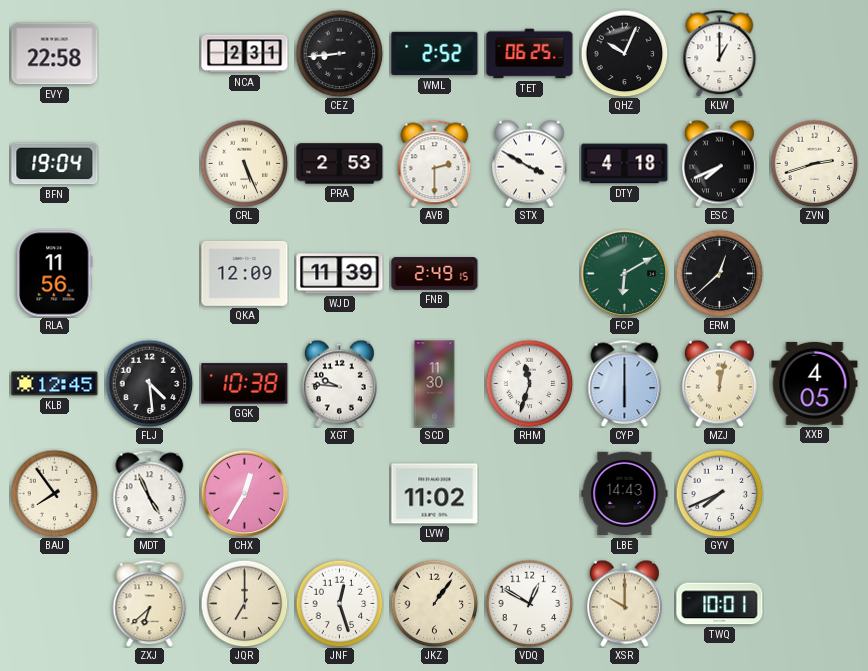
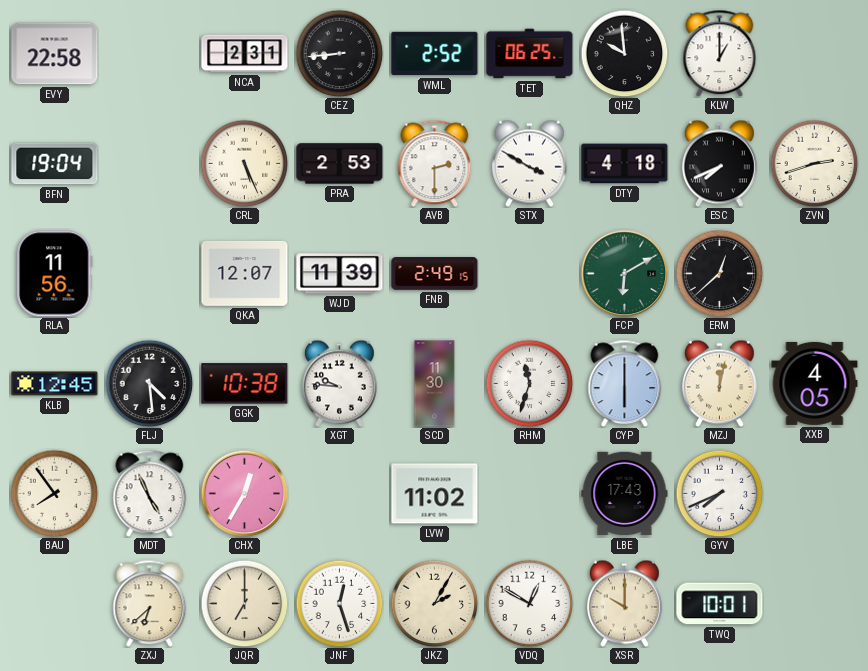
QHZ: 10:04 -> 9:59
QKA: 12:09 -> 12:07
LBE: 14:43 -> 17:43
JKZ: 1:06 -> 2:05
